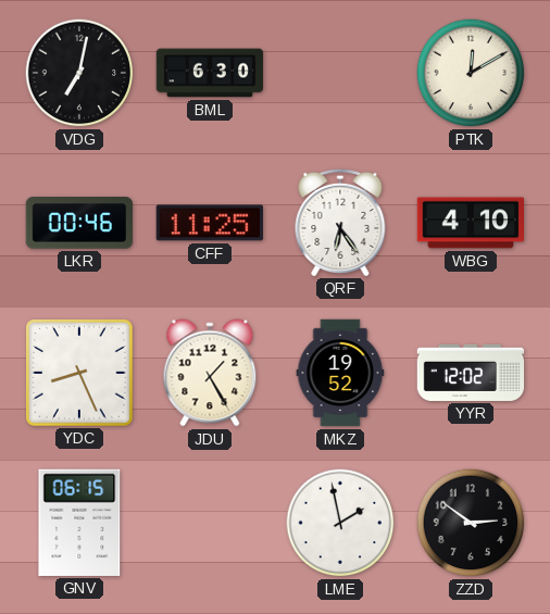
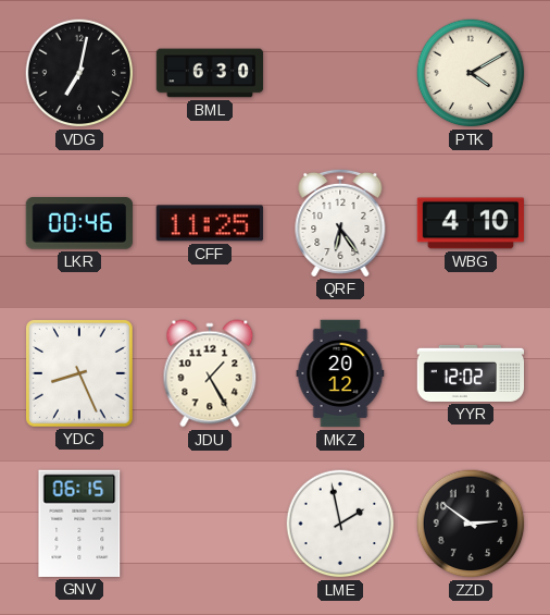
PTK: 12:10 -> 4:10
MKZ: 19:52 -> 20:12
